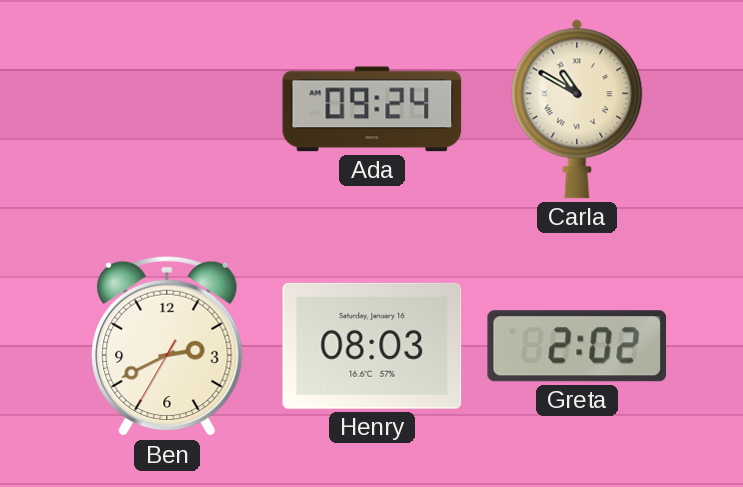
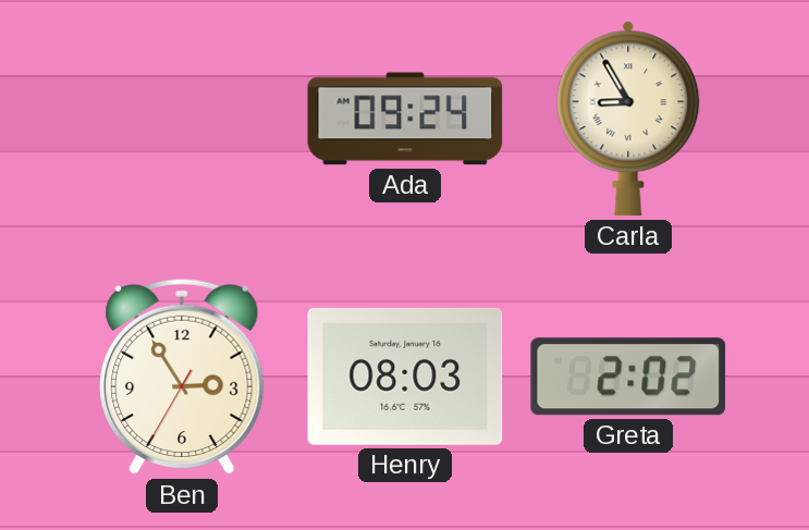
Carla: 10:50 -> 8:55
Ben: 2:40 -> 2:54
